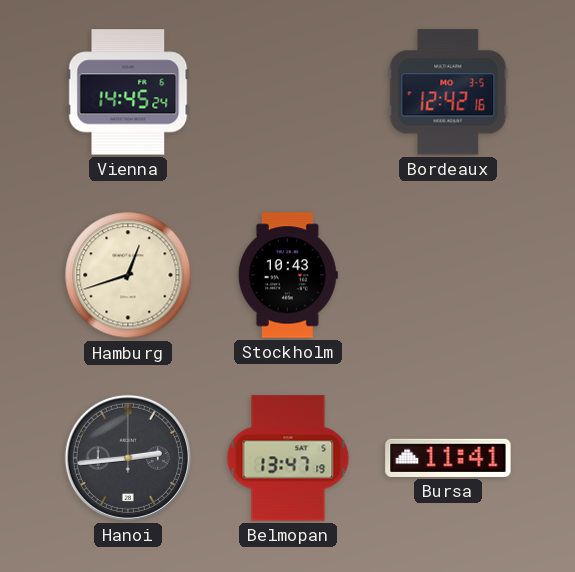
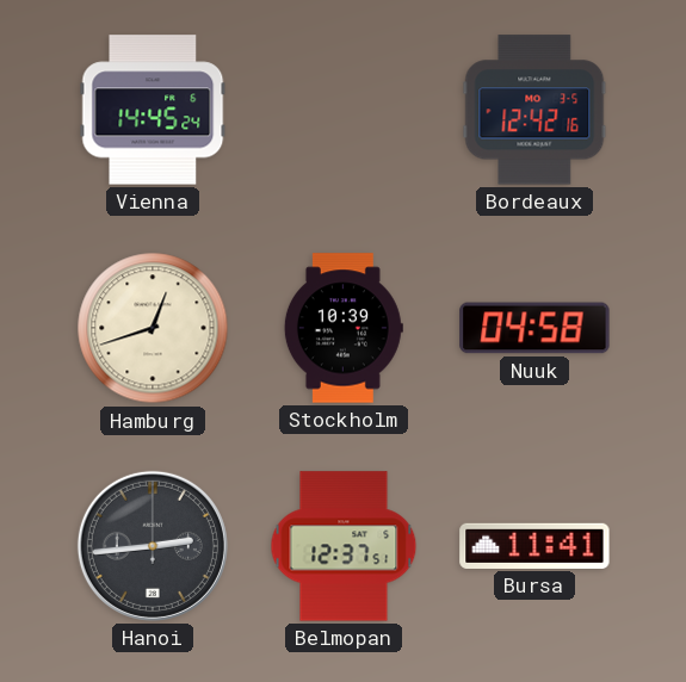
Stockholm: 10:43 -> 10:39
Nuuk: none -> 04:58
Belmopan: 13:47 -> 12:37
